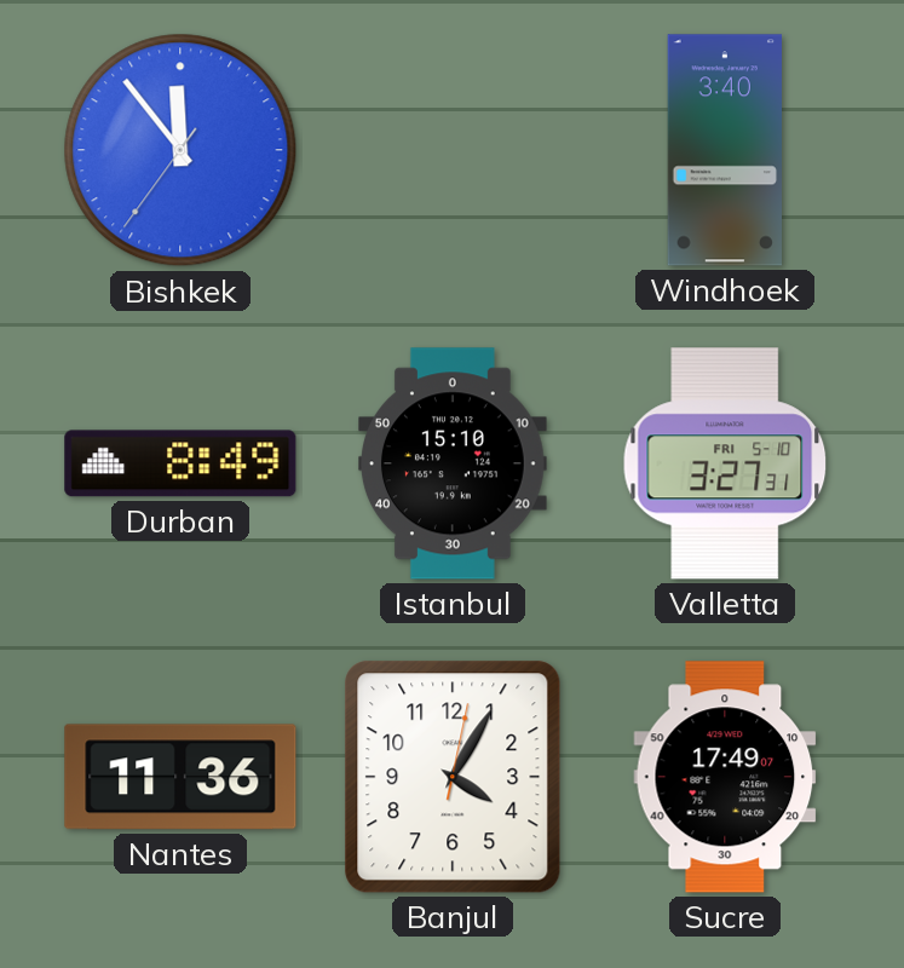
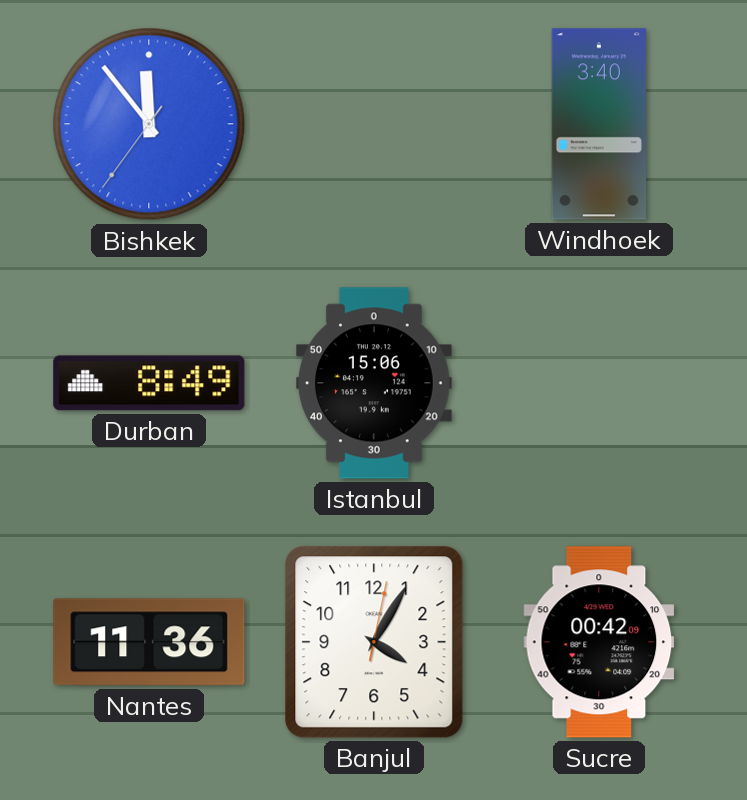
Istanbul: 15:10 -> 15:06
Valletta: 3:27 -> none
Sucre: 17:49 -> 00:42
